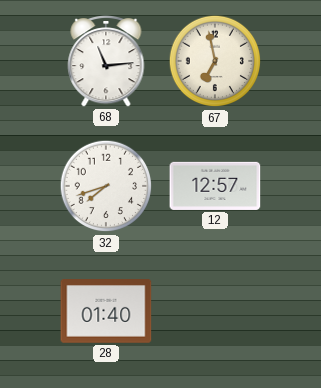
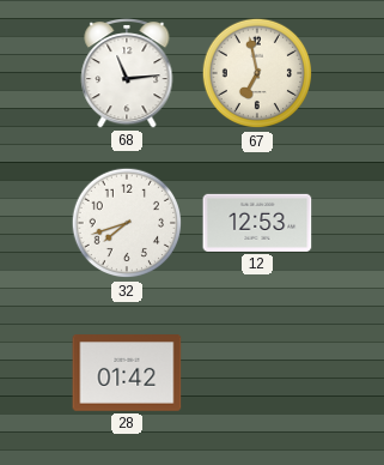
12: 12:57 -> 12:53
28: 01:40 -> 01:42
